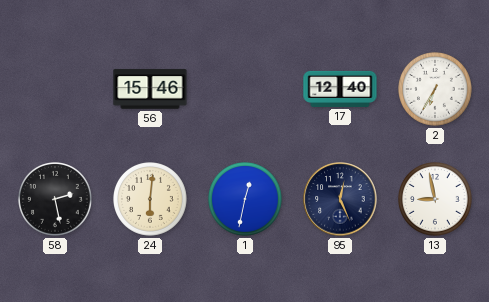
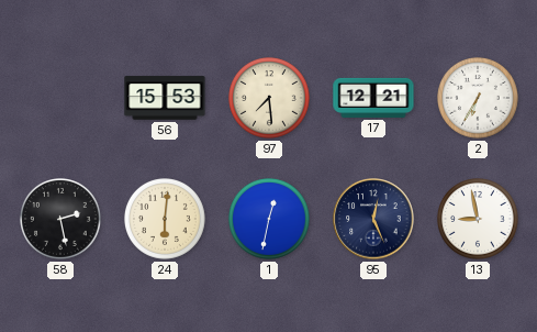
56: 15:46 -> 15:53
97: none -> 7:29
17: 12:40 -> 12:21
